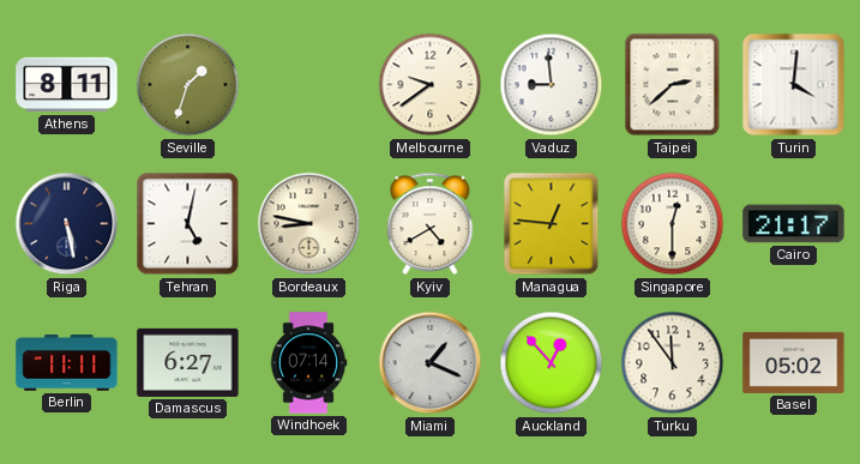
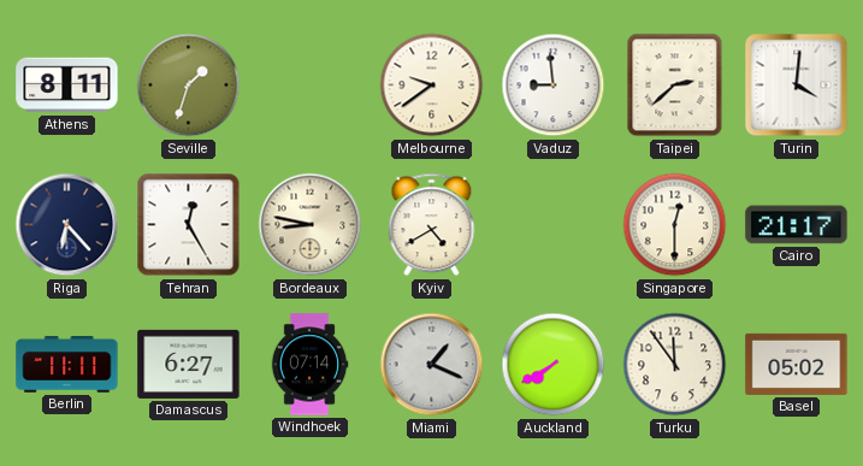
Riga: 5:28 -> 6:23
Tehran: 5:02 -> 12:25
Managua: 12:46 -> none
Auckland: 12:53 -> 7:40
